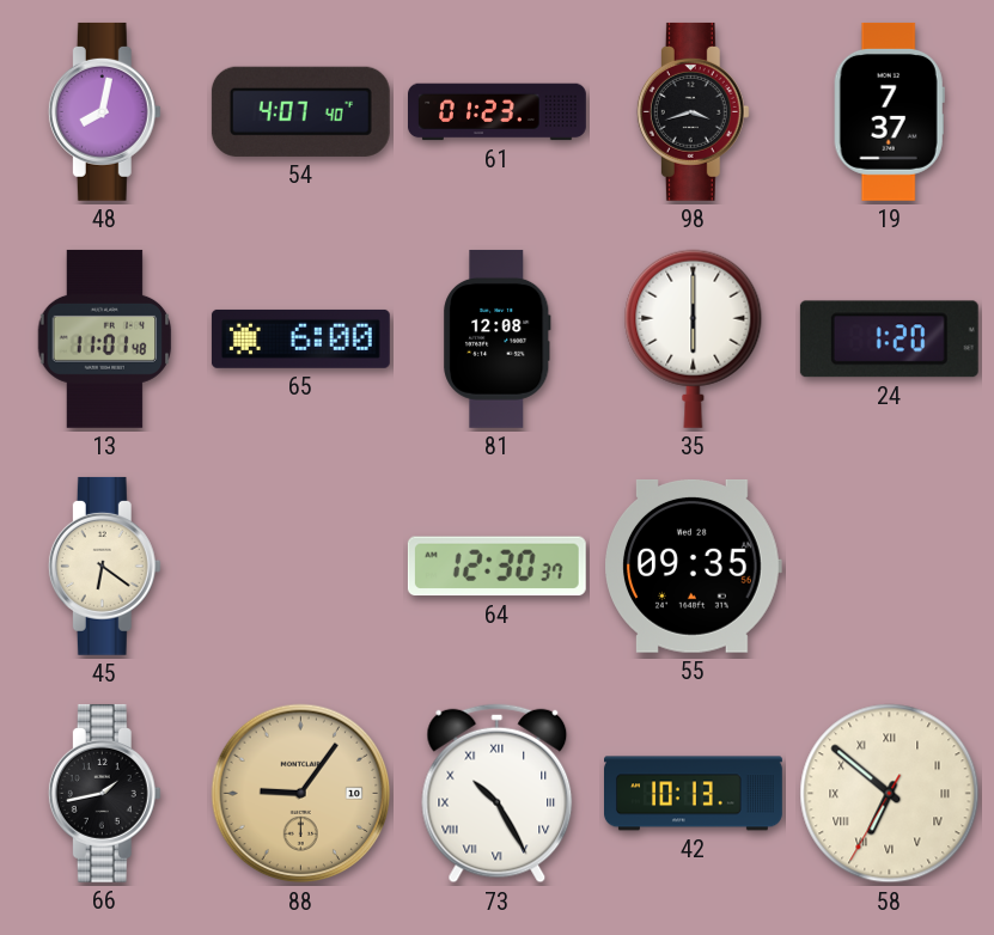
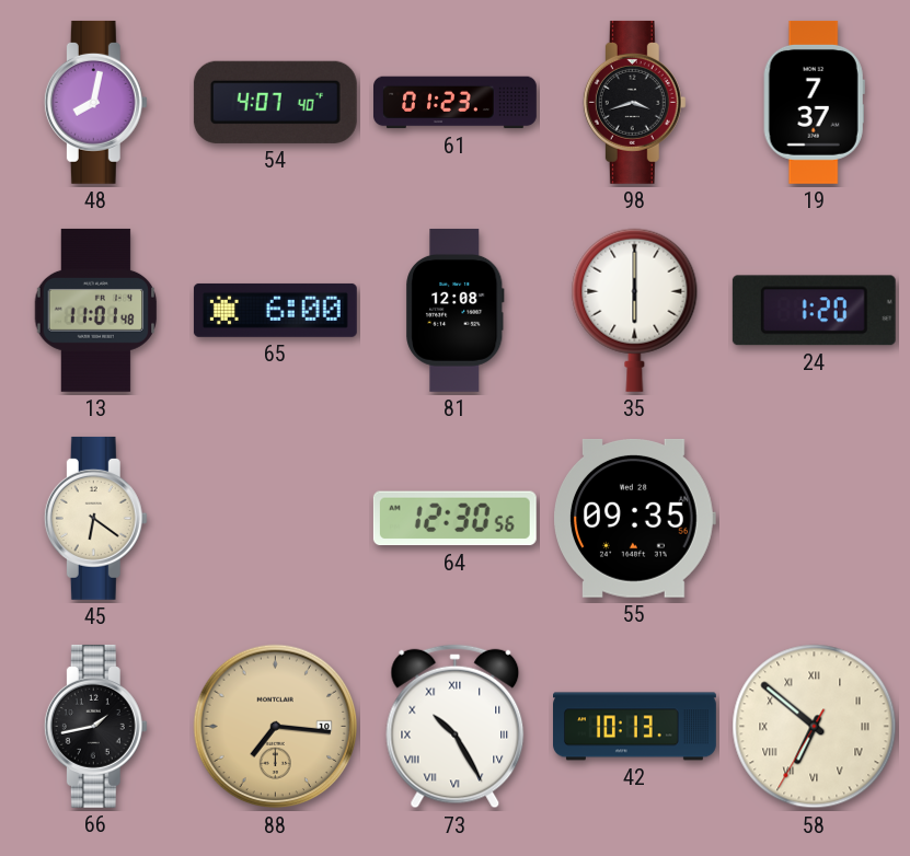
64: 12:30:37 -> 12:30:56
88: 9:06 -> 7:16
